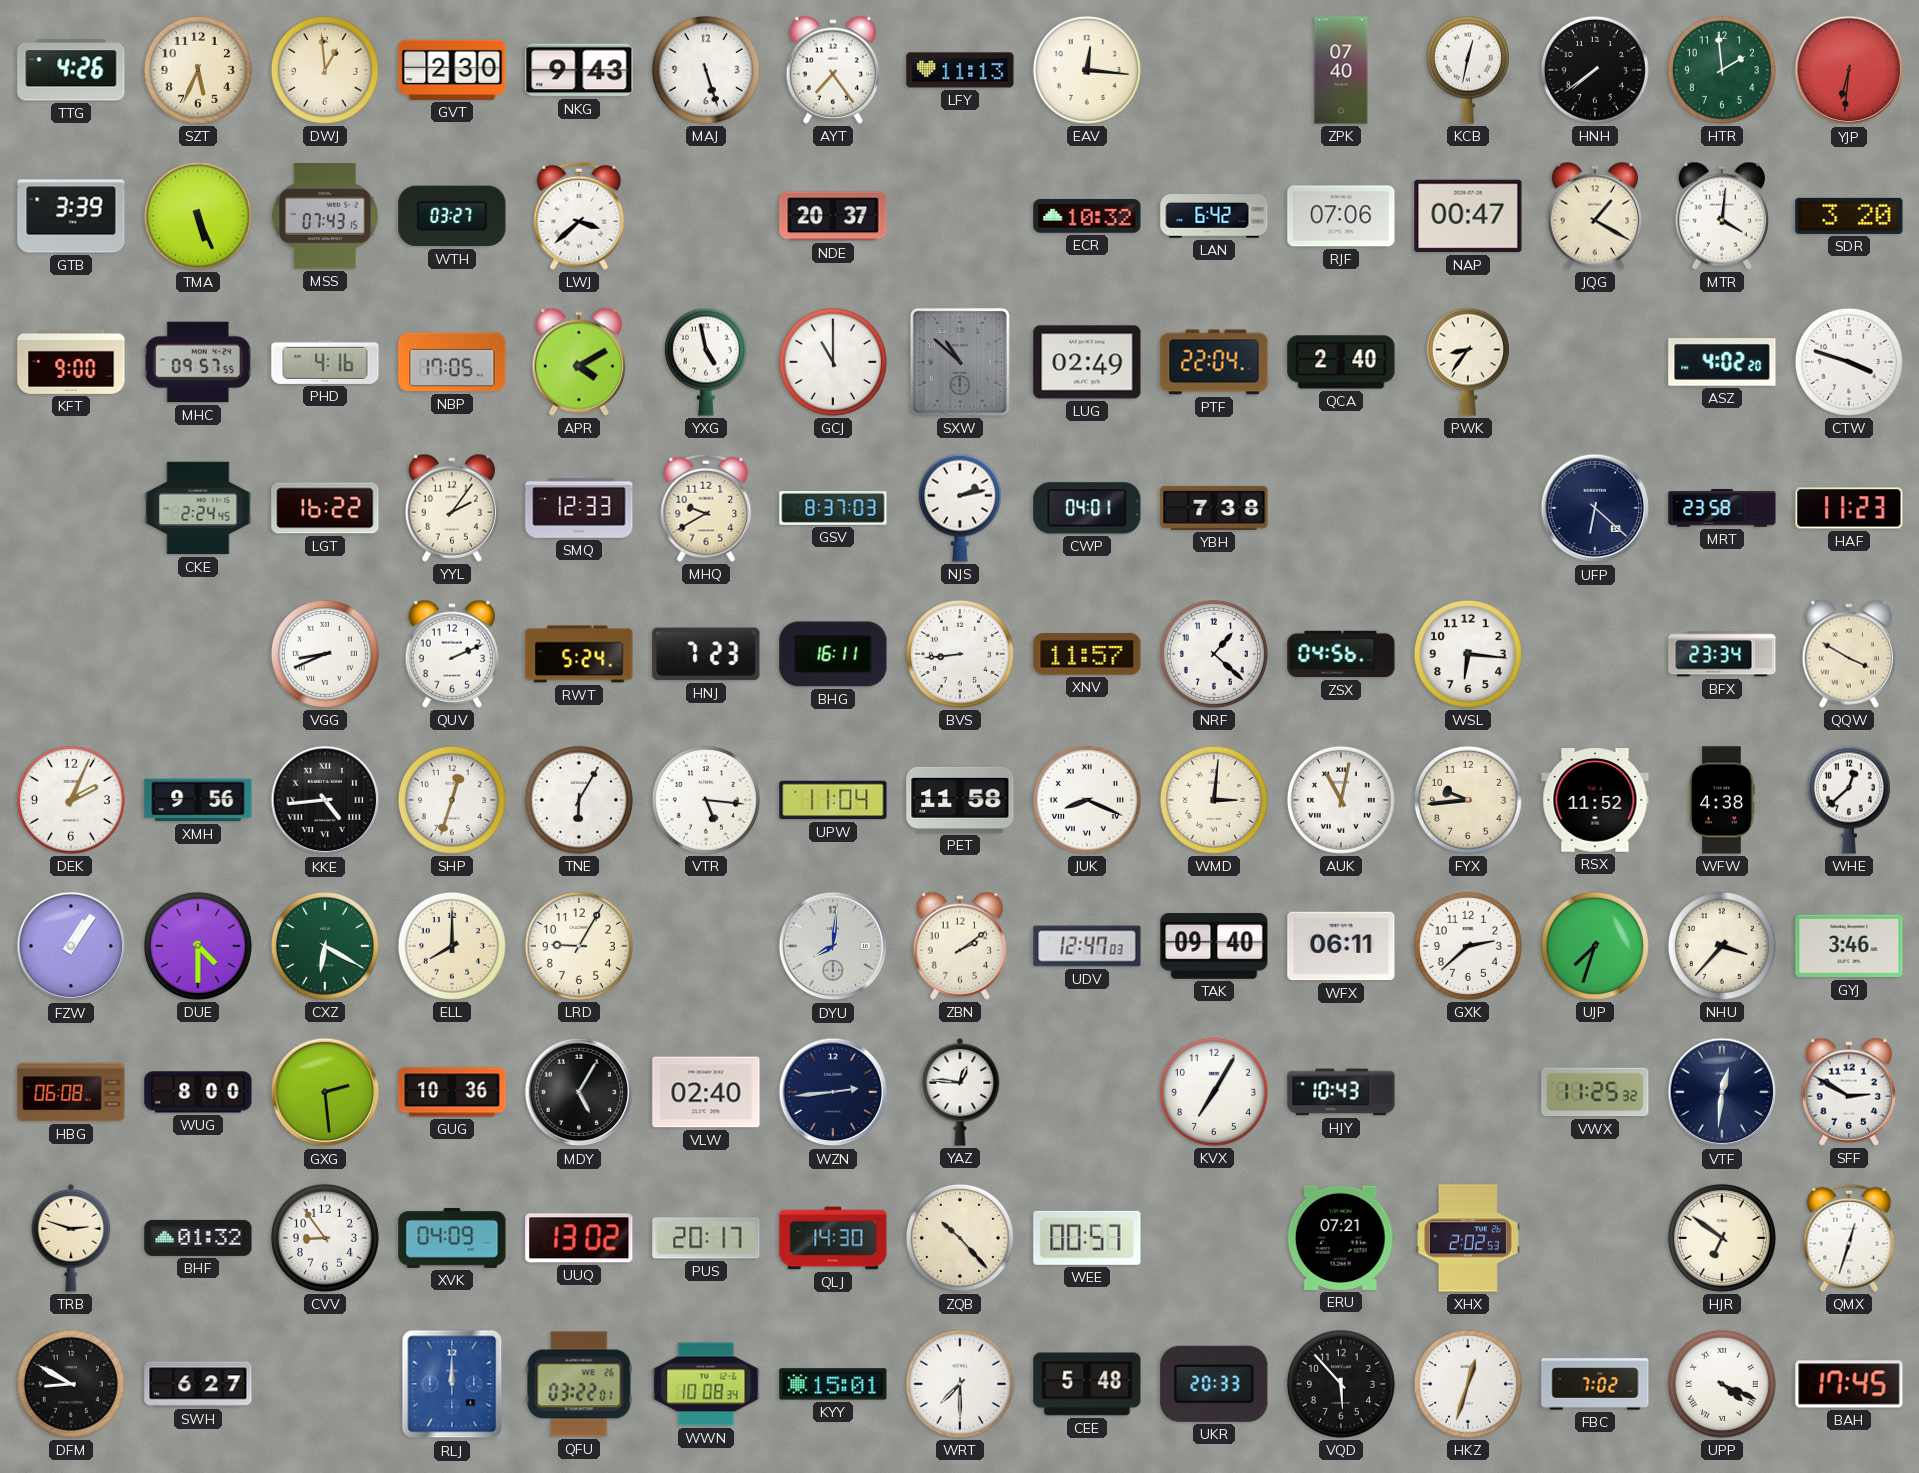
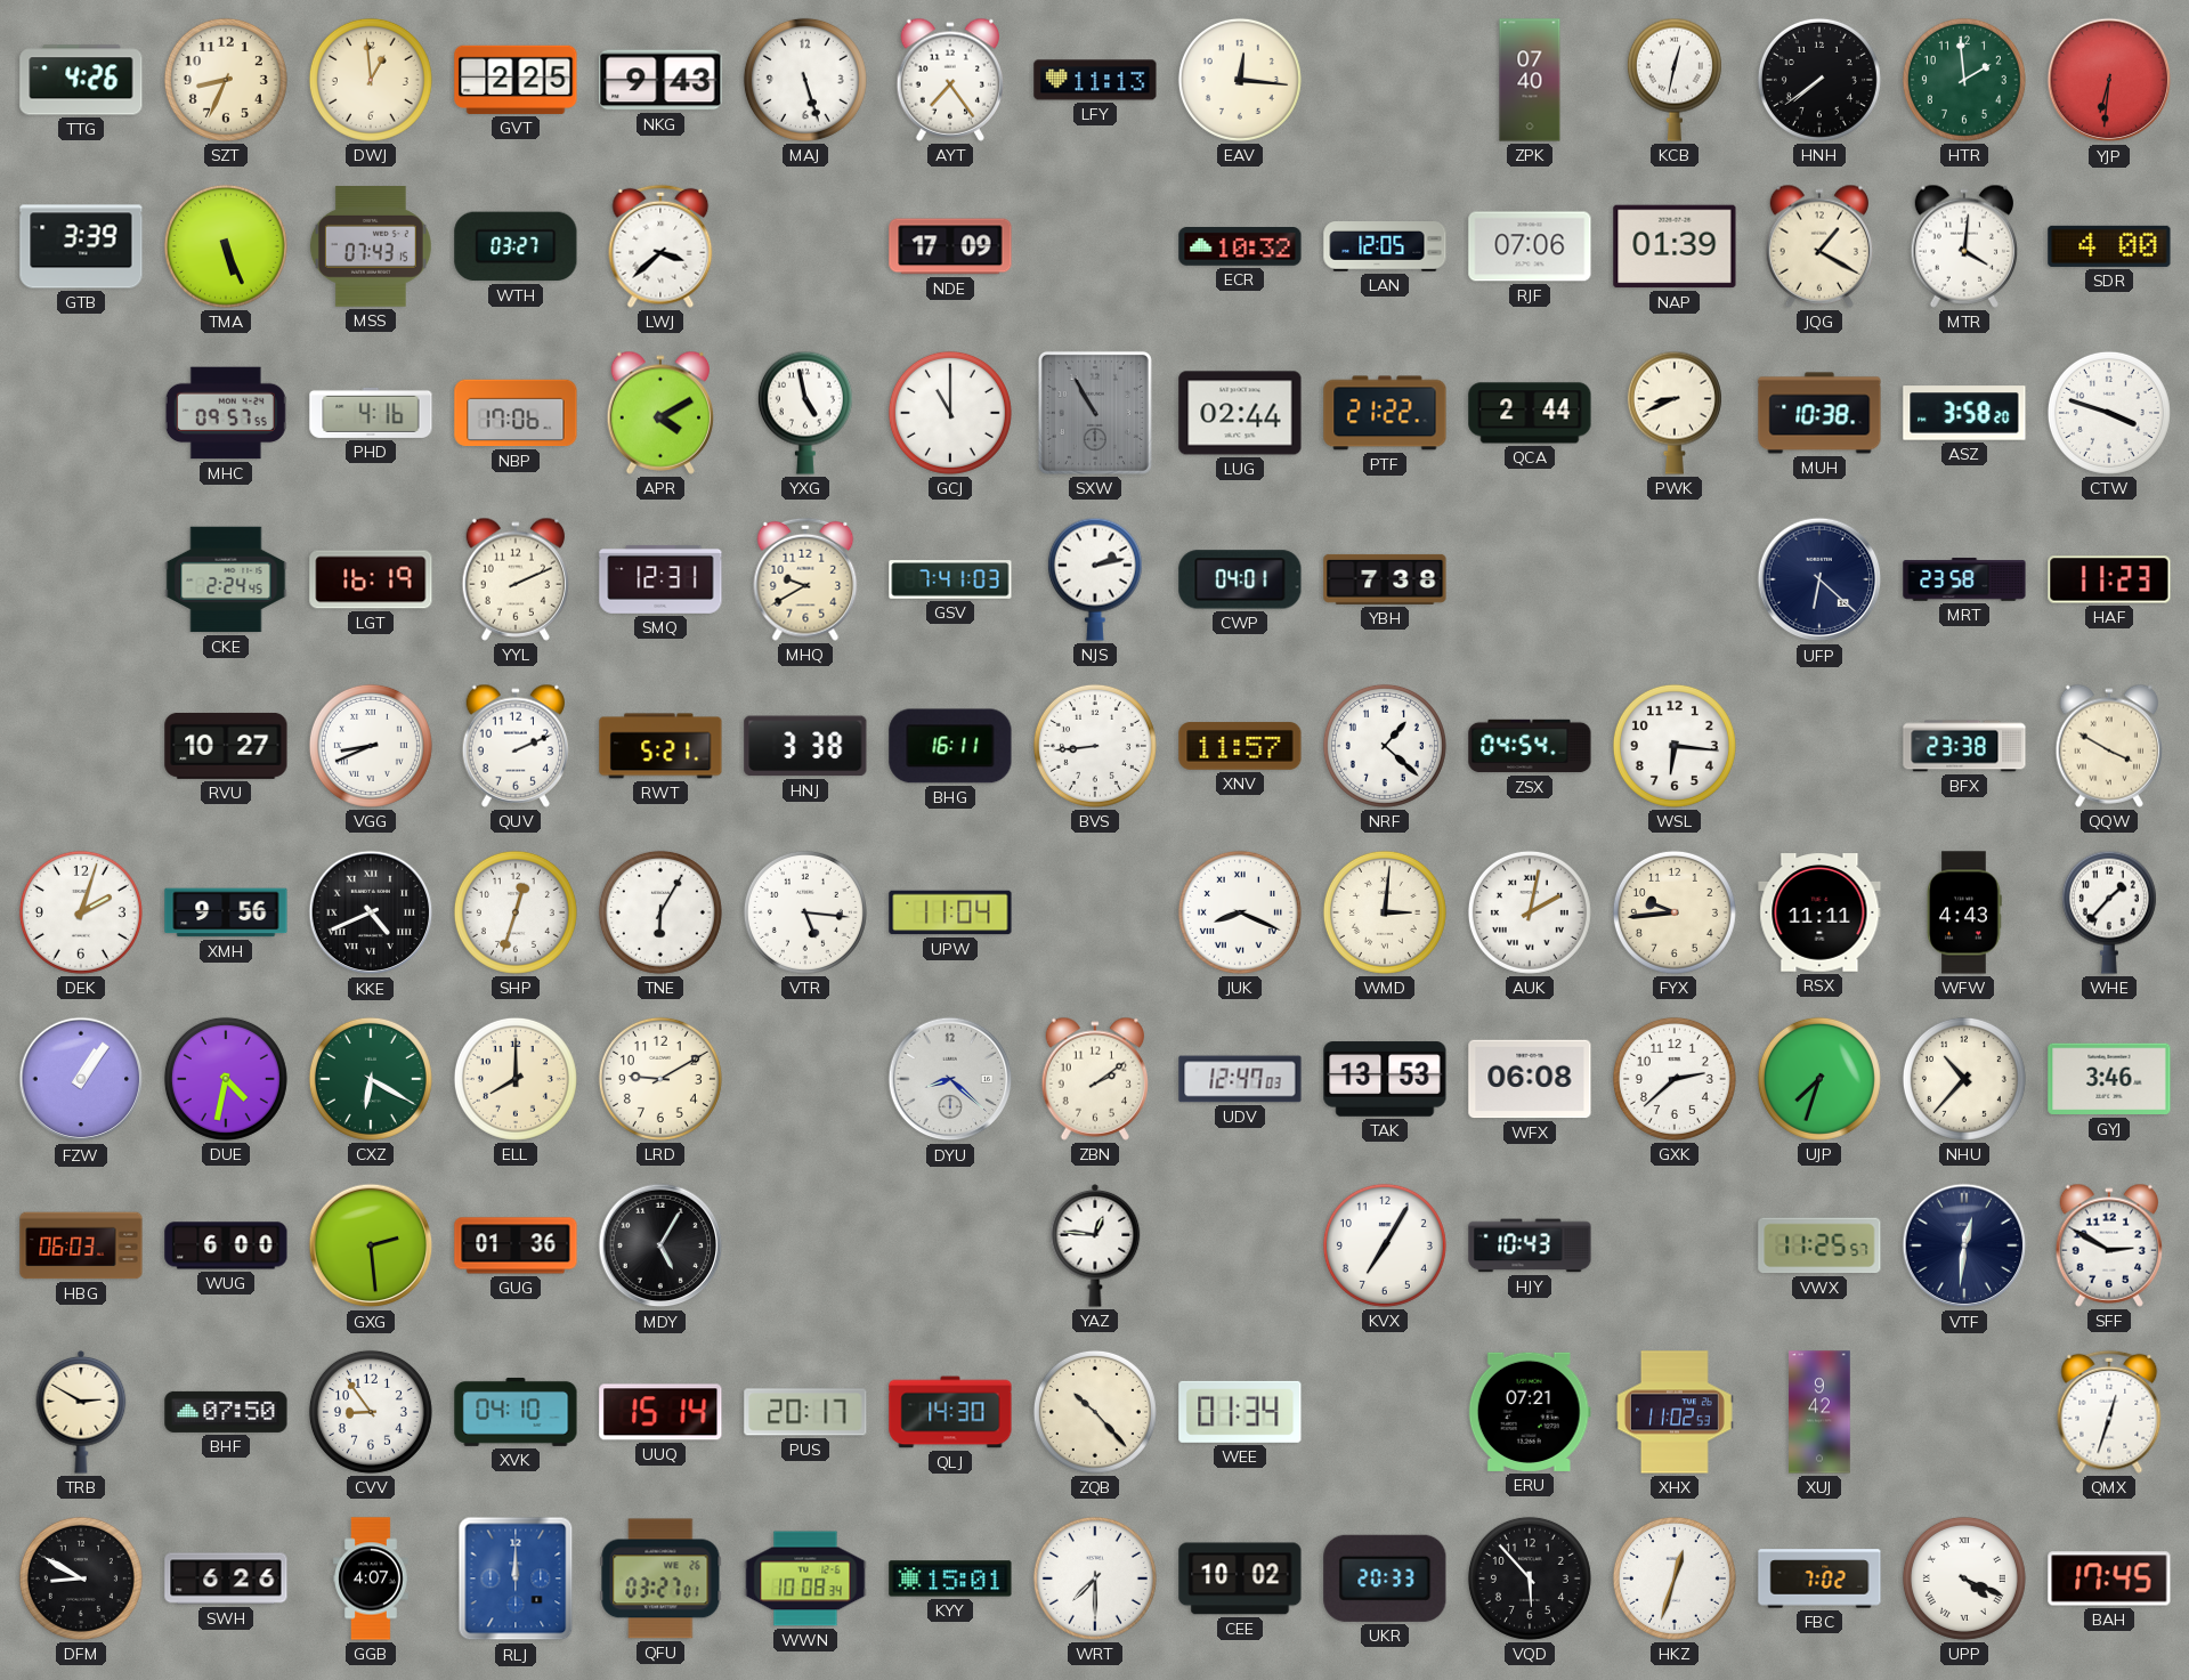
SZT: 5:34 -> 8:34
GVT: 2:30 -> 2:25
NDE: 20:37 -> 17:09
LAN: 6:42 -> 12:05
NAP: 00:47 -> 01:39
SDR: 3:20 -> 4:00
KFT: 9:00 -> none
NBP: 17:05 -> 17:06
SXW: 10:52 -> 10:55
LUG: 02:49 -> 02:44
PTF: 22:04 -> 21:22
QCA: 2:40 -> 2:44
PWK: 8:36 -> 8:41
MUH: none -> 10:38
ASZ: 4:02 -> 3:58
LGT: 16:22 -> 16:19
YYL: 2:06 -> 2:11
SMQ: 12:33 -> 12:31
GSV: 8:37 -> 7:41
RVU: none -> 10:27
RWT: 5:24 -> 5:21
HNJ: 7:23 -> 3:38
ZSX: 04:56 -> 04:54
BFX: 23:34 -> 23:38
DEK: 2:04 -> 2:03
KKE: 4:44 -> 4:41
PET: 11:58 -> none
AUK: 11:02 -> 2:02
RSX: 11:52 -> 11:11
WFW: 4:38 -> 4:43
WHE: 12:38 -> 1:37
DUE: 4:30 -> 4:32
LRD: 9:05 -> 9:10
DYU: 8:01 -> 8:22
TAK: 09:40 -> 13:53
WFX: 06:11 -> 06:08
NHU: 3:37 -> 10:37
HBG: 06:08 -> 06:03
WUG: 8:00 -> 6:00
GUG: 10:36 -> 01:36
VLW: 02:40 -> none
WZN: 2:44 -> none
VWX: 11:25:32 -> 11:25:57
TRB: 2:48 -> 2:50
BHF: 01:32 -> 07:50
XVK: 04:09 -> 04:10
UUQ: 13:02 -> 15:14
WEE: 00:57 -> 01:34
XHX: 2:02 -> 11:02
XUJ: none -> 9:42
HJR: 6:51 -> none
SWH: 6:27 -> 6:26
GGB: none -> 4:07
QFU: 03:22 -> 03:27
CEE: 5:48 -> 10:02
